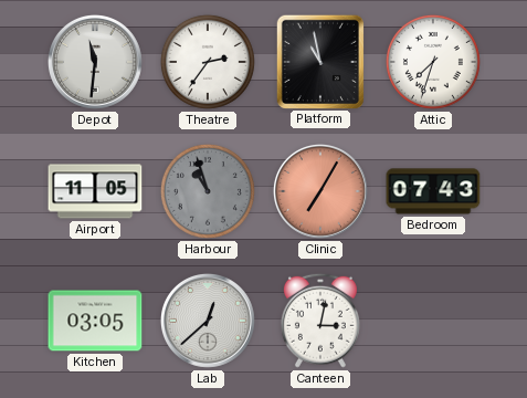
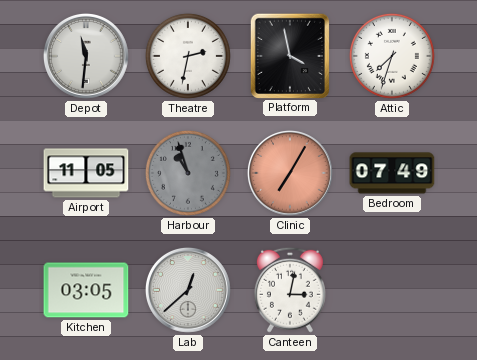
Theatre: 2:36 -> 2:32
Platform: 10:58 -> 3:58
Bedroom: 07:43 -> 07:49
